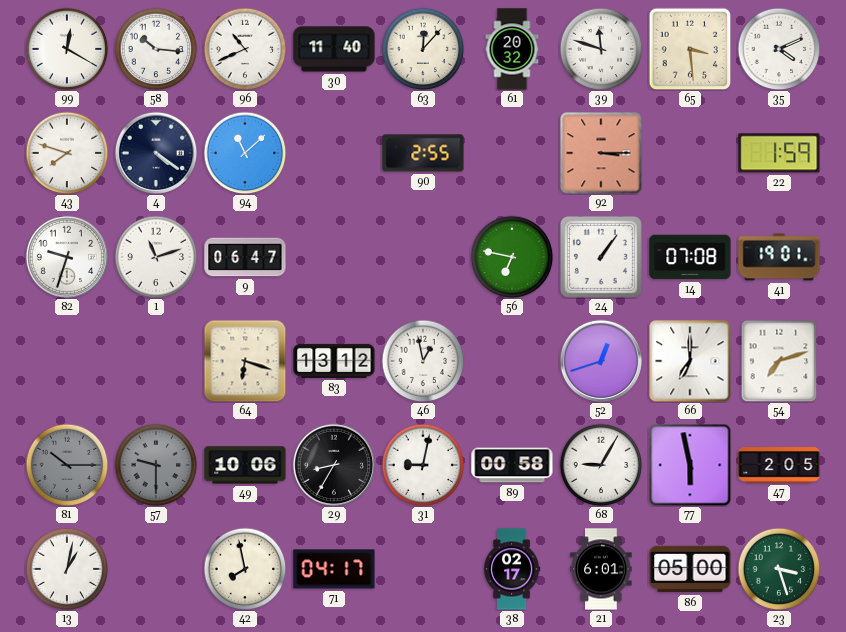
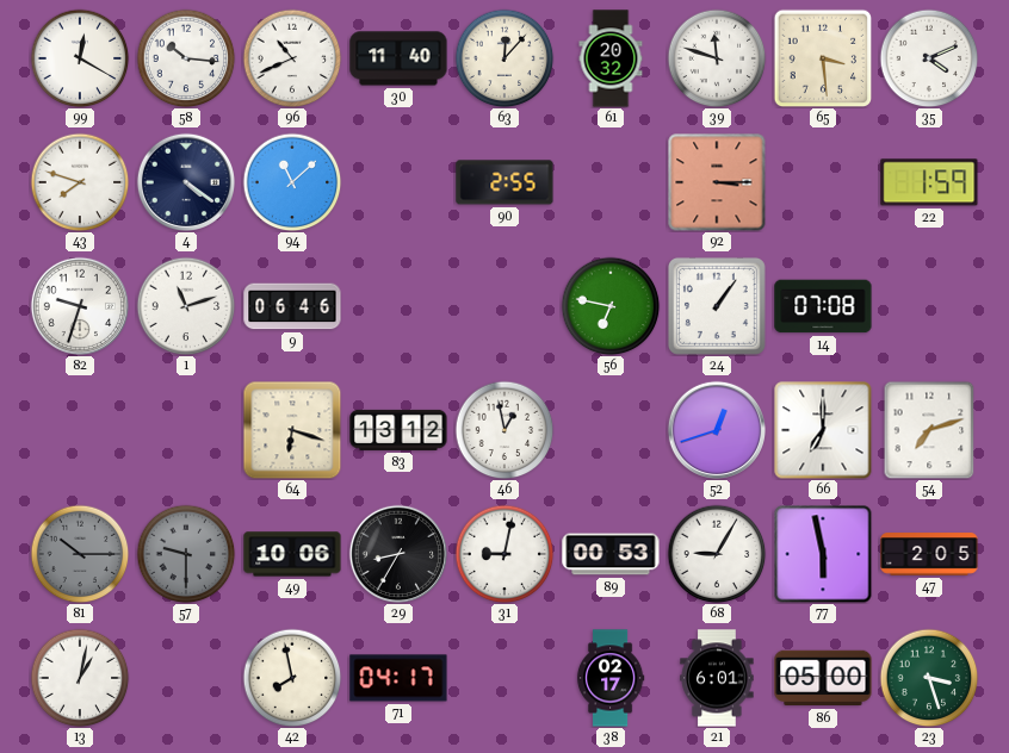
9: 06:47 -> 06:46
41: 19:01 -> none
89: 00:58 -> 00:53
